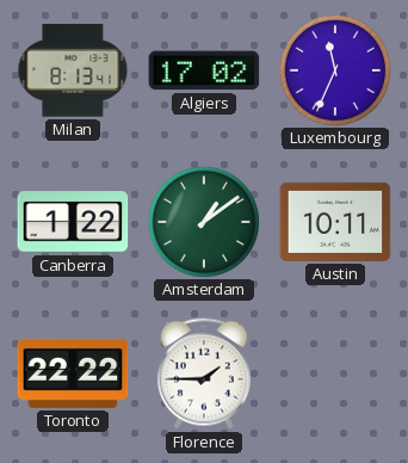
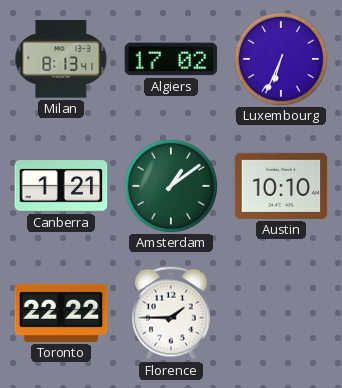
Luxembourg: 11:34 -> 6:34
Canberra: 1:22 -> 1:21
Austin: 10:11 -> 10:10
